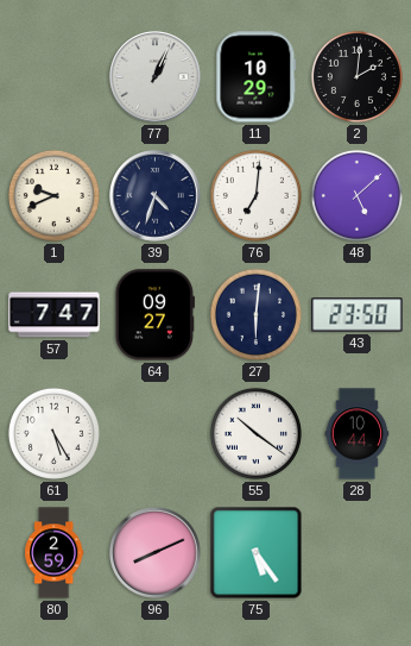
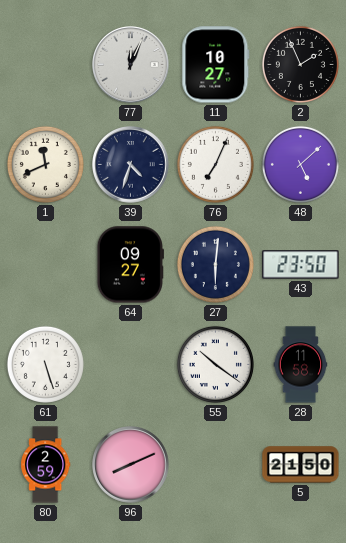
77: 1:04 -> 12:04
11: 10:29 -> 10:27
2: 2:01 -> 1:56
1: 9:41 -> 11:41
76: 7:01 -> 7:04
57: 7:47 -> none
61: 5:25 -> 5:27
28: 10:44 -> 11:58
75: 5:24 -> none
5: none -> 21:50
